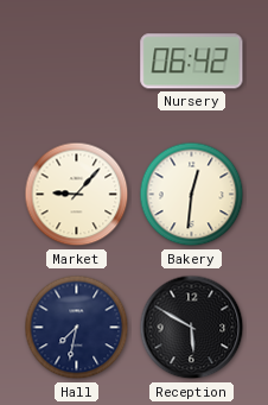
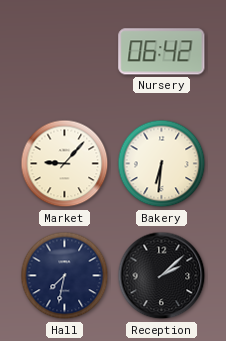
Bakery: 12:31 -> 6:31
Reception: 5:50 -> 2:08
